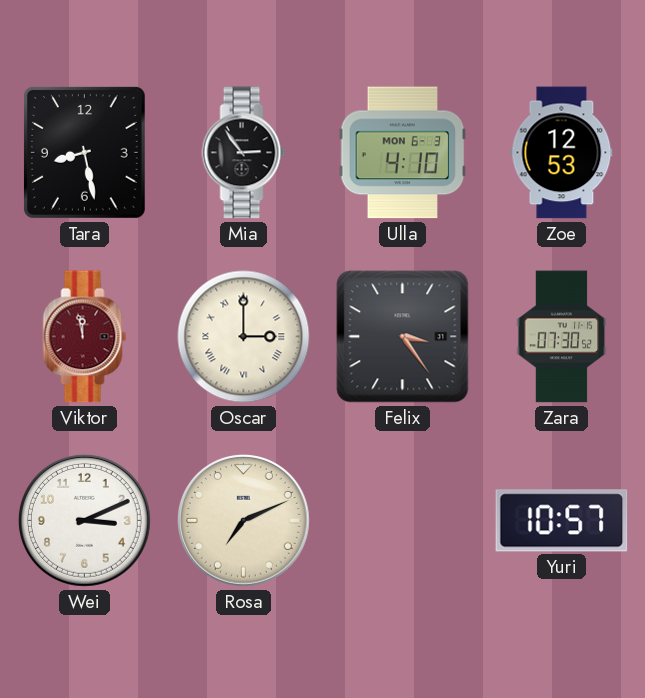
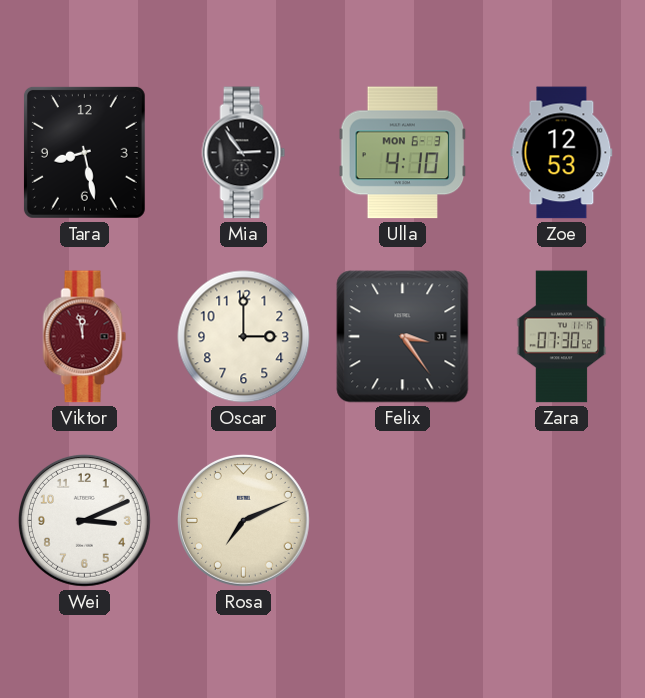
Oscar numerals: Roman -> Arabic
Yuri: 10:57 -> none
